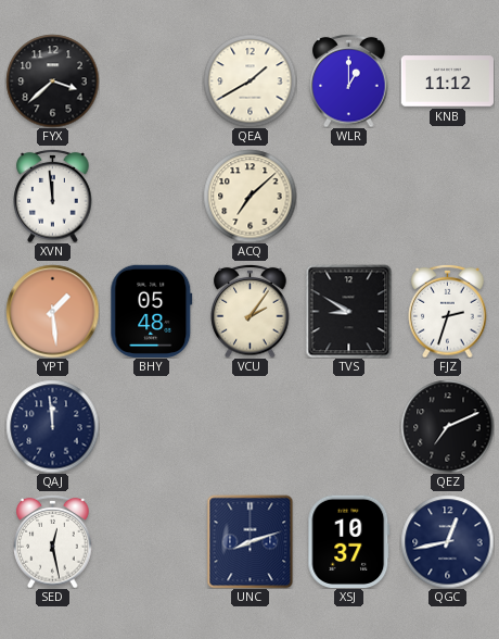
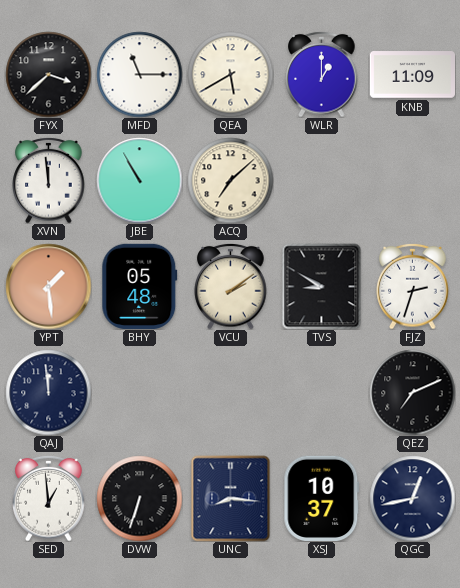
MFD: none -> 11:15
QEA: 1:40 -> 5:40
KNB: 11:12 -> 11:09
JBE: none -> 10:55
VCU: 2:06 -> 2:09
SED: 12:28 -> 12:59
DVW: none -> 6:33
UNC: 8:12 -> 8:16
